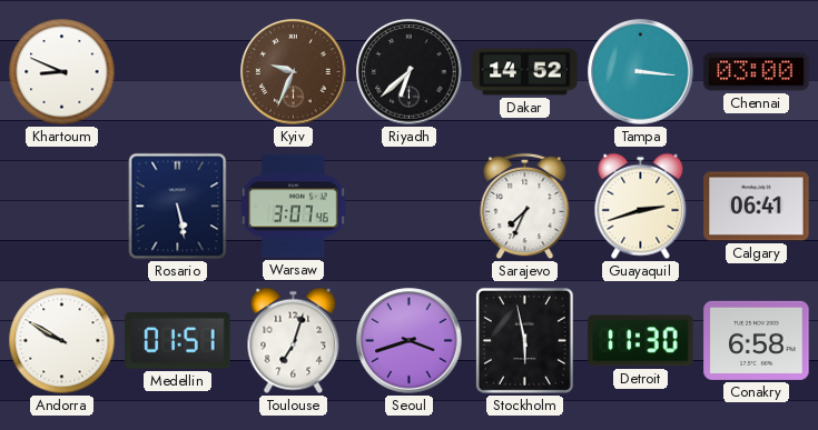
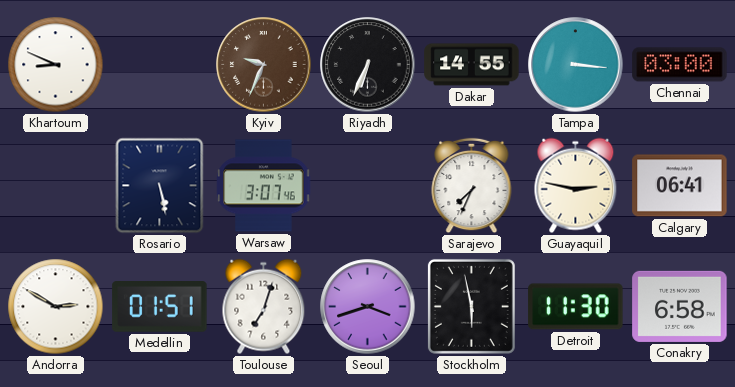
Riyadh: 6:38 -> 6:34
Dakar: 14:52 -> 14:55
Guayaquil: 2:42 -> 2:47
Andorra: 9:50 -> 2:50
